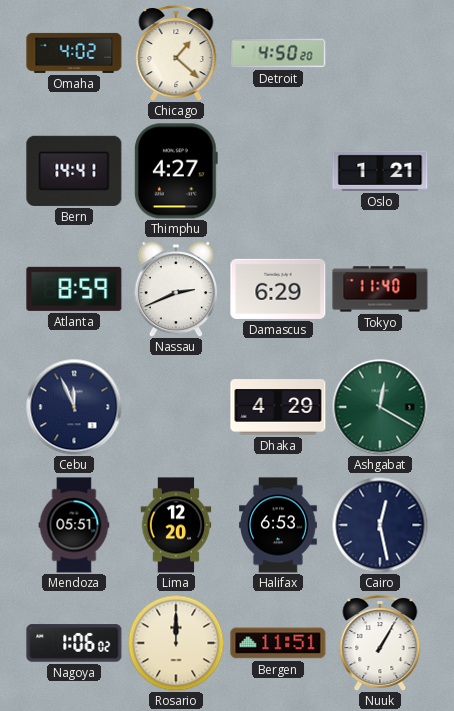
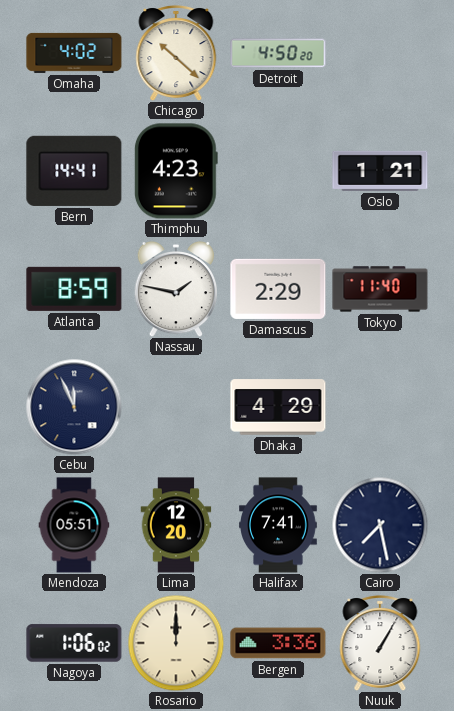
Chicago: 1:22 -> 10:22
Thimphu: 4:27 -> 4:23
Nassau: 2:41 -> 1:47
Damascus: 6:29 -> 2:29
Ashgabat: 12:20 -> none
Halifax: 6:53 -> 7:41
Cairo: 12:28 -> 7:28
Bergen: 11:51 -> 3:36
